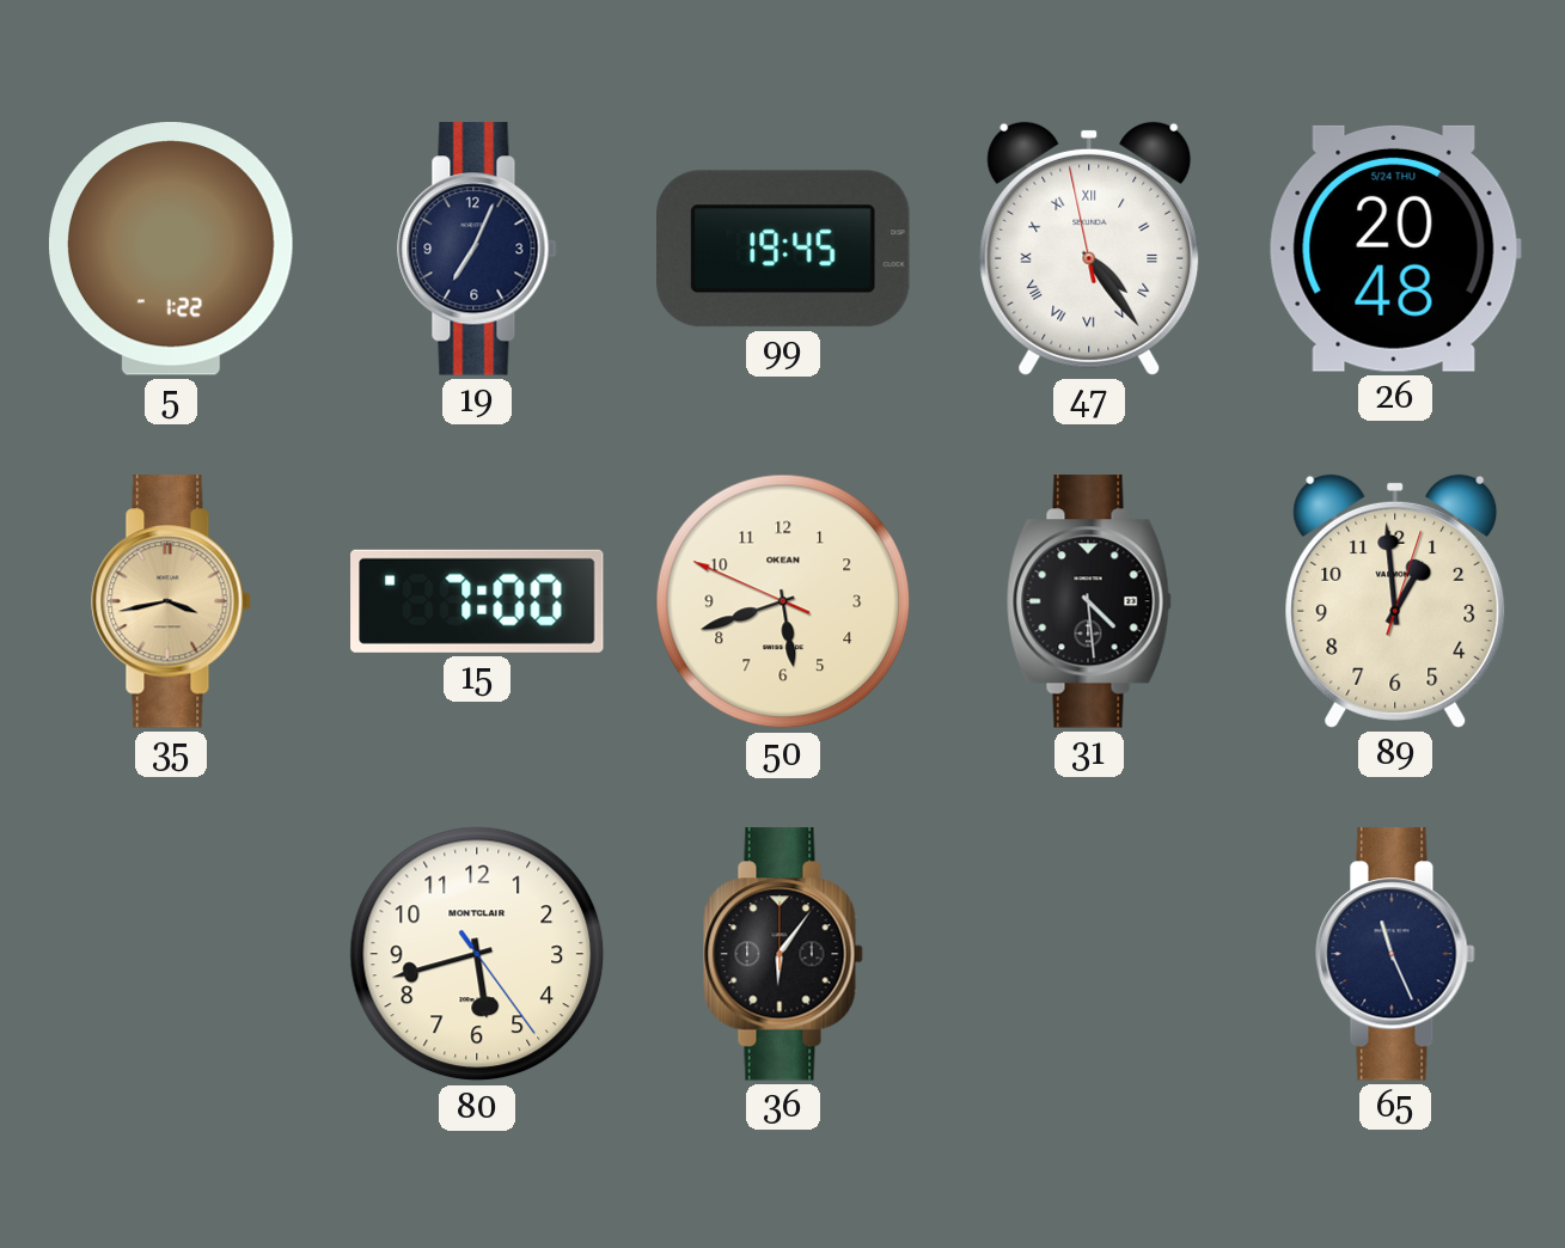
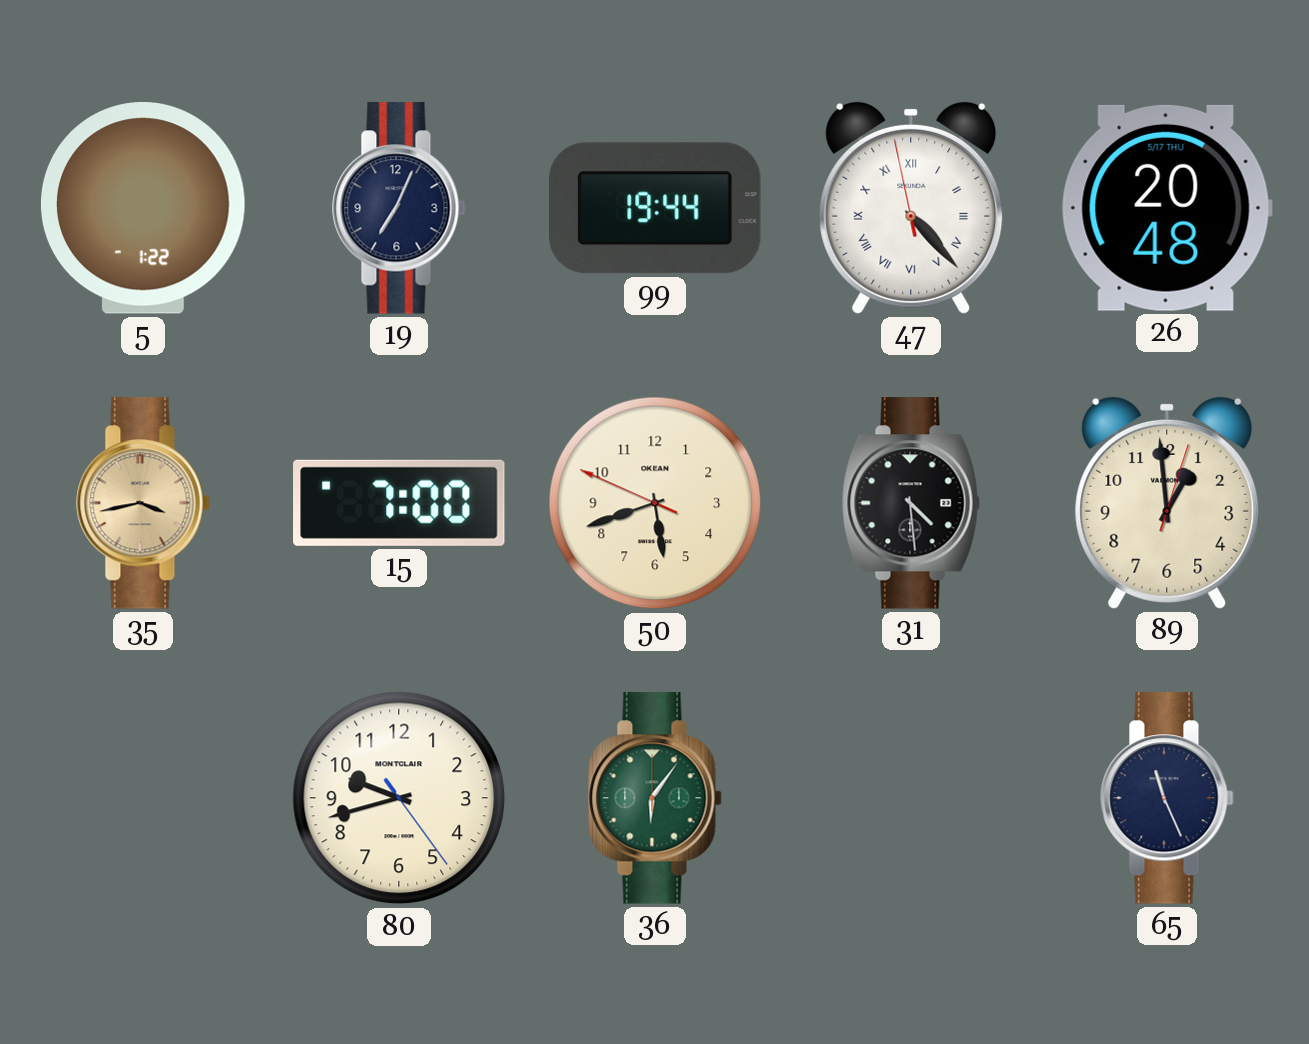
99: 19:45 -> 19:44
47: 4:23 -> 4:22
26 date: 5/24 THU -> 5/17 THU
80: 5:42 -> 9:42
36 dial: black -> green
